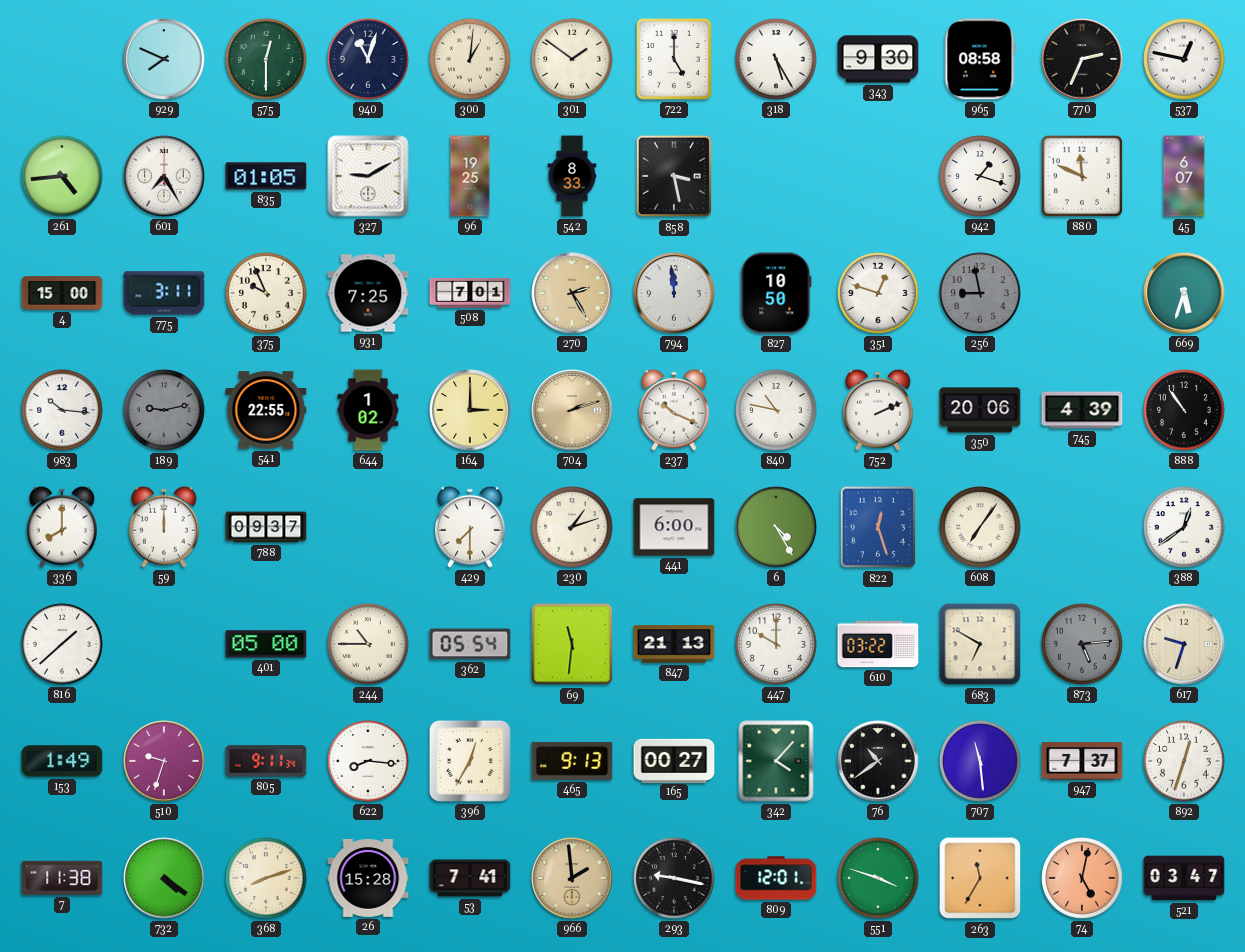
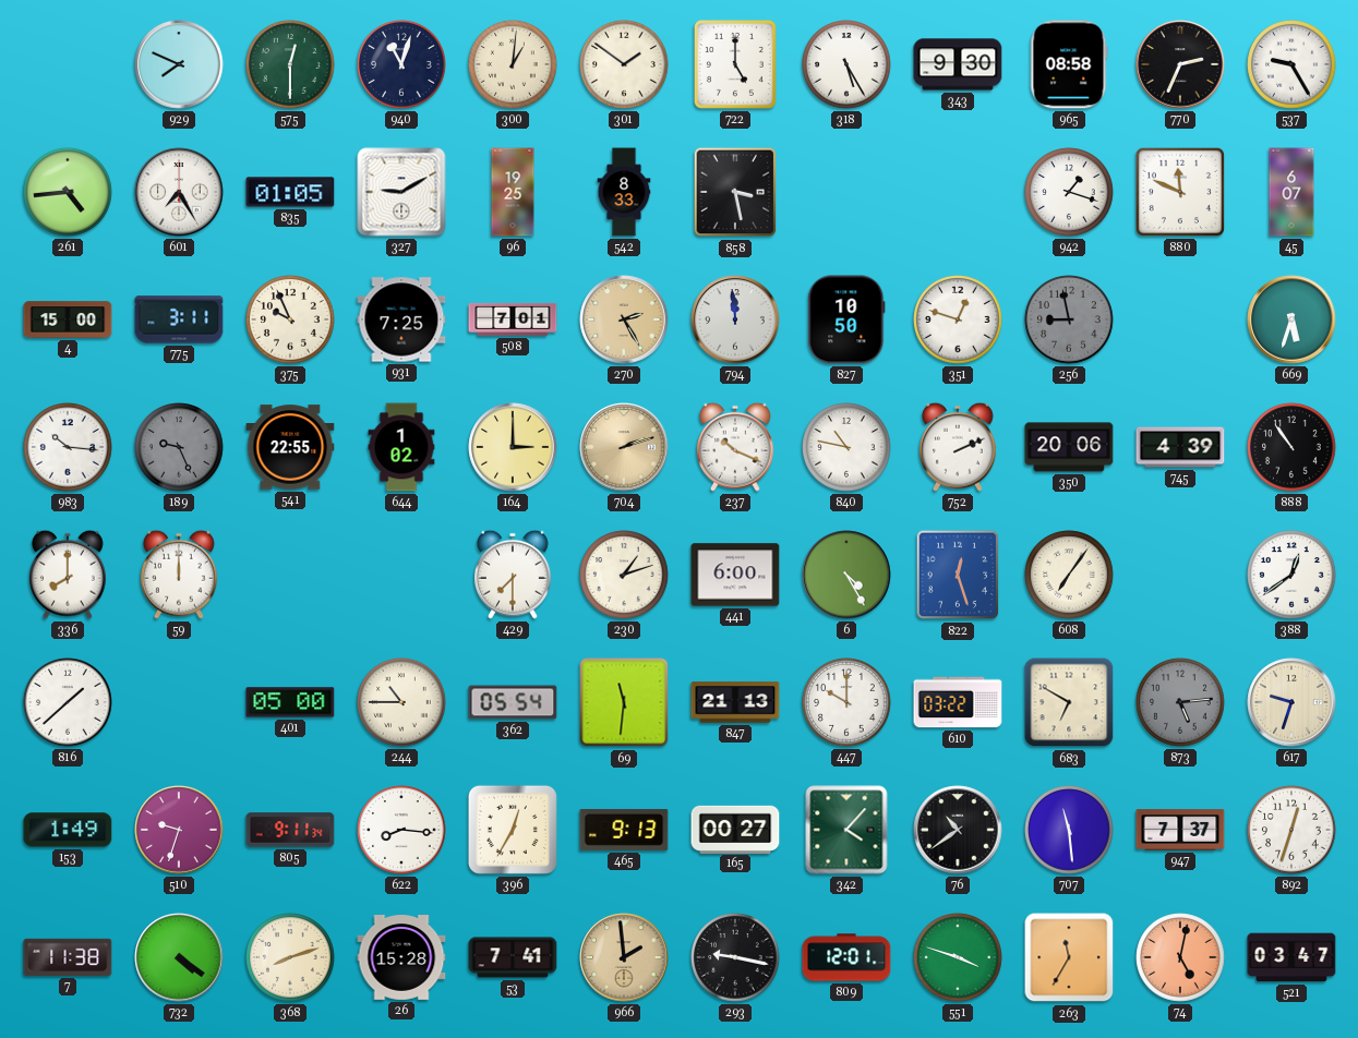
537: 12:47 -> 9:25
189: 9:13 -> 9:26
788: 09:37 -> none
